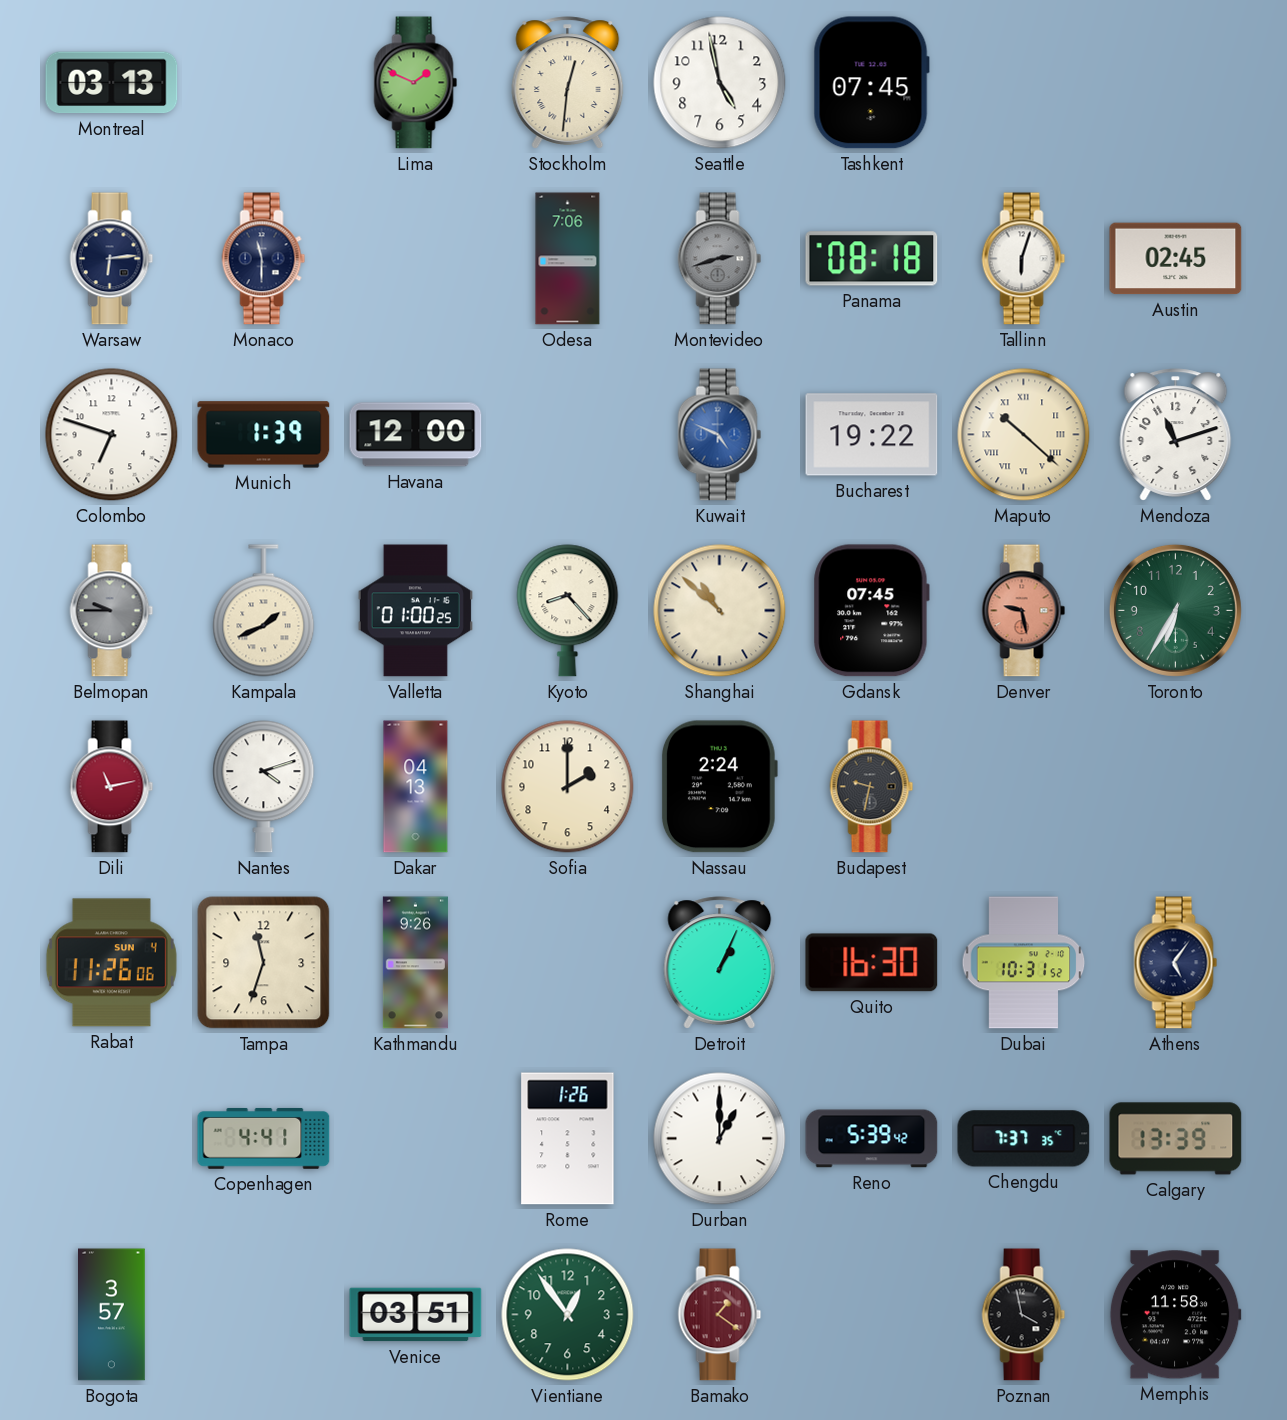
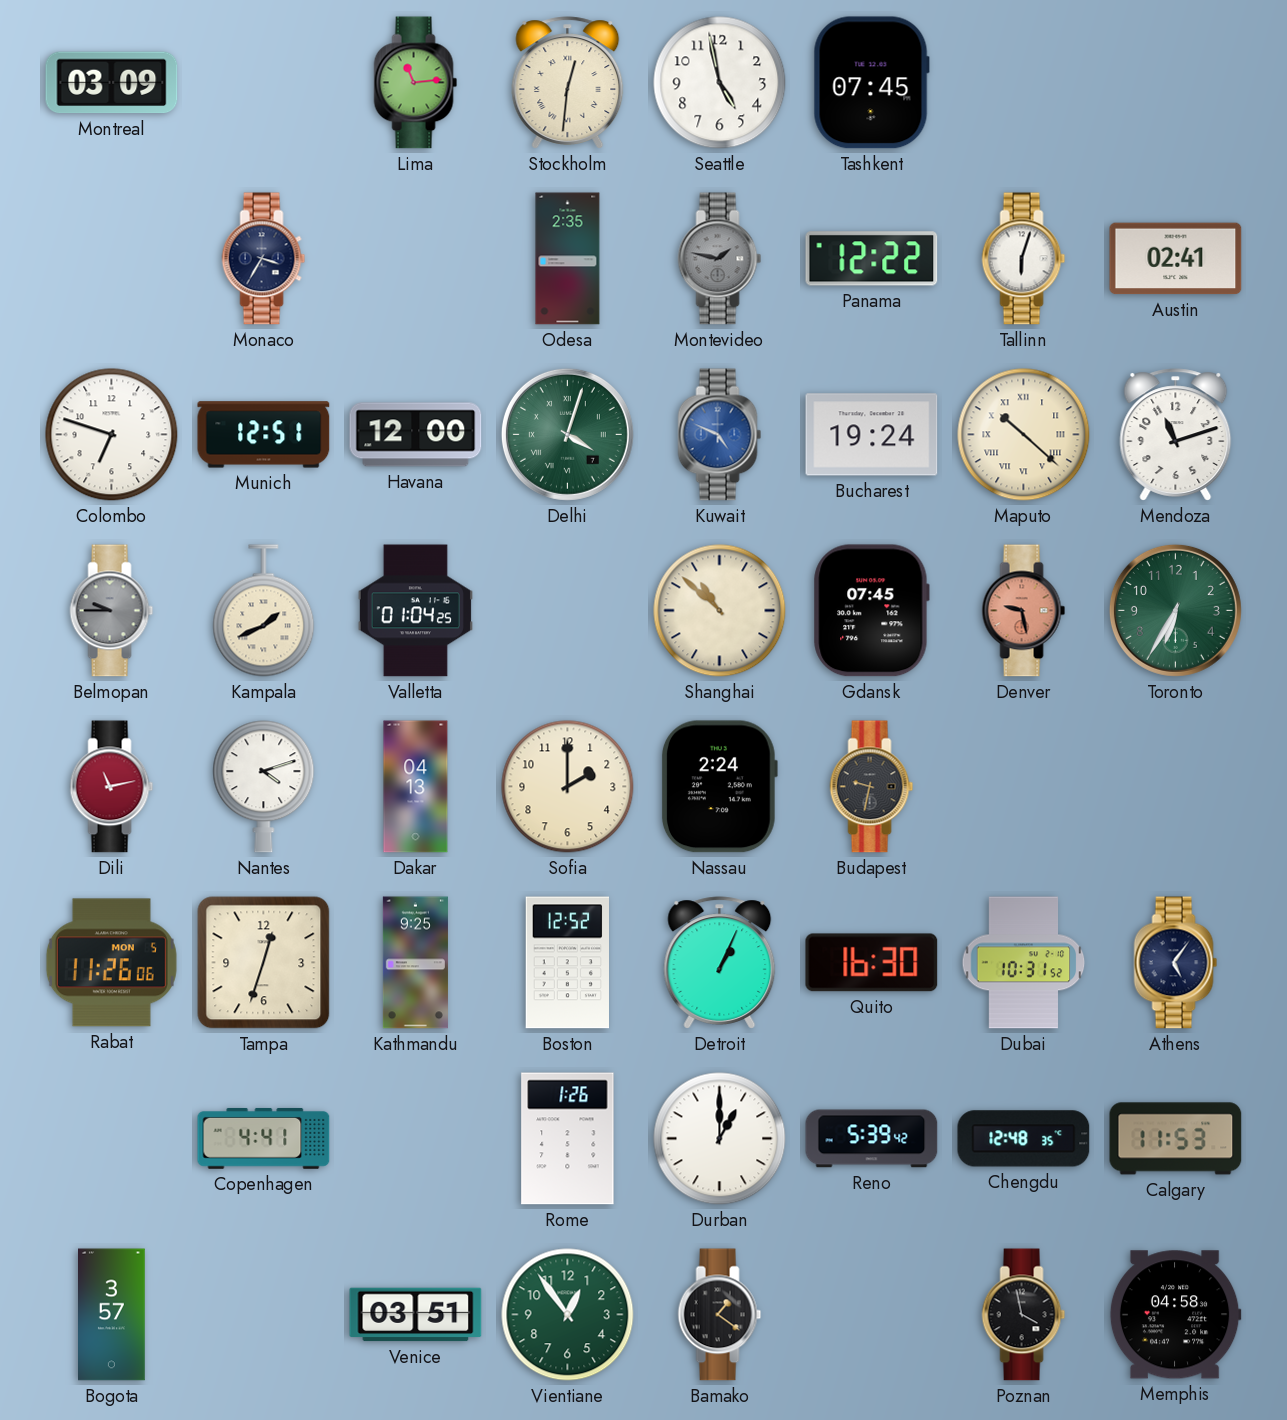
Montreal: 03:13 -> 03:09
Lima: 1:49 -> 11:14
Warsaw: 6:14 -> none
Monaco: 11:30 -> 3:35
Odesa: 7:06 -> 2:35
Montevideo: 2:42 -> 1:47
Panama: 08:18 -> 12:22
Austin: 02:45 -> 02:41
Munich: 1:39 -> 12:51
Delhi: none -> 4:03
Bucharest: 19:22 -> 19:24
Valletta: 01:00 -> 01:04
Kyoto: 8:23 -> none
Rabat date: SUN 4 -> MON 5
Tampa: 11:33 -> 12:33
Kathmandu: 9:26 -> 9:25
Boston: none -> 12:52
Chengdu: 7:37 -> 12:48
Calgary: 13:39 -> 11:53
Bamako dial: burgundy -> black
Memphis: 11:58 -> 04:58
